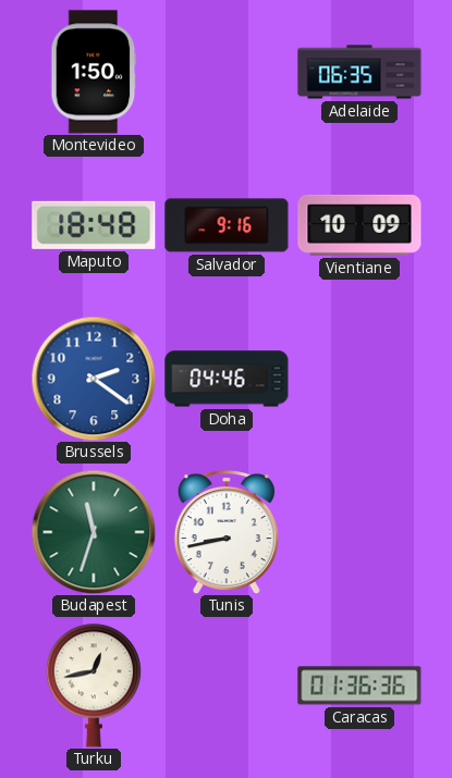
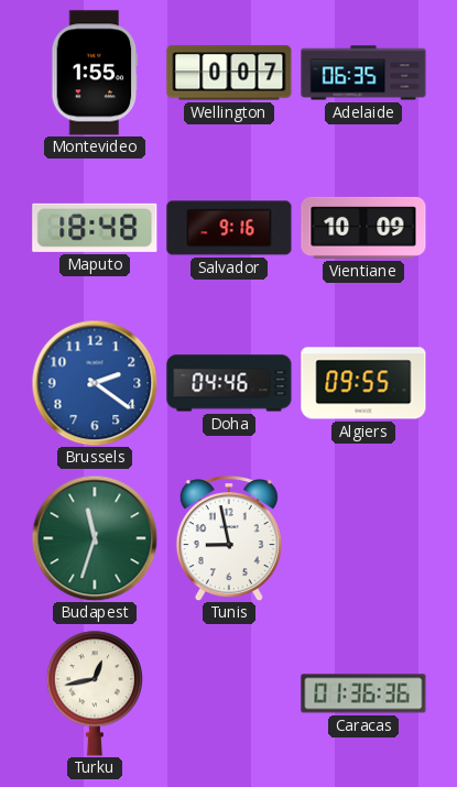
Montevideo: 1:50 -> 1:55
Wellington: none -> 0:07
Algiers: none -> 09:55
Tunis: 8:43 -> 8:58
